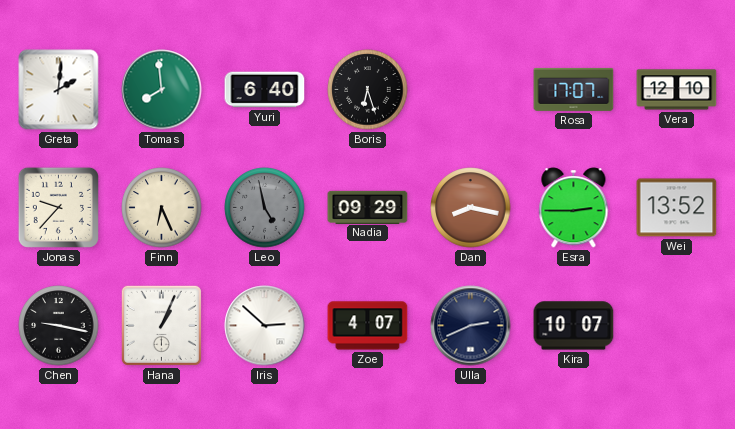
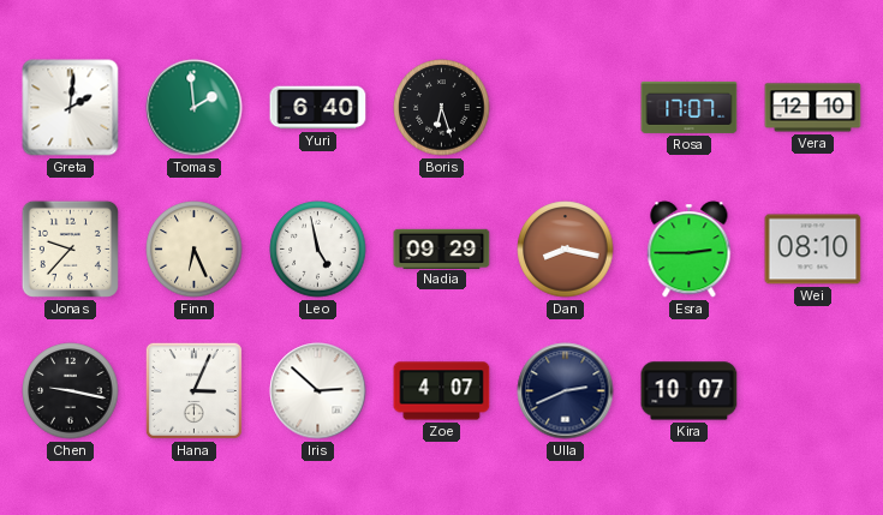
Tomas: 7:59 -> 1:59
Leo dial: grey -> white
Wei: 13:52 -> 08:10
Hana: 1:04 -> 3:04
